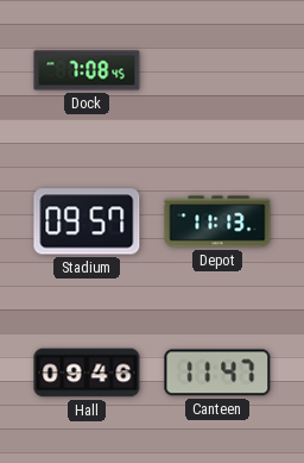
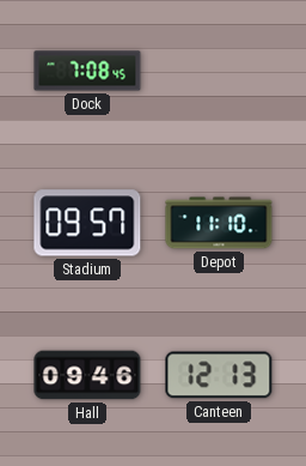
Depot: 11:13 -> 11:10
Canteen: 11:47 -> 12:13
